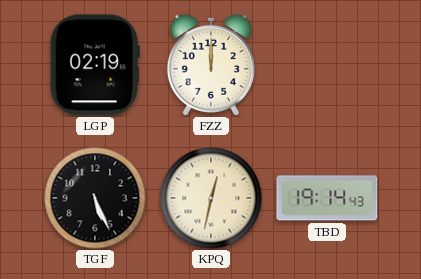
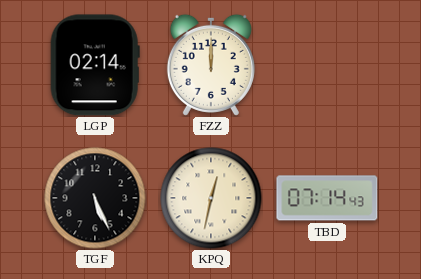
LGP: 02:19 -> 02:14
TBD: 19:14 -> 07:14
